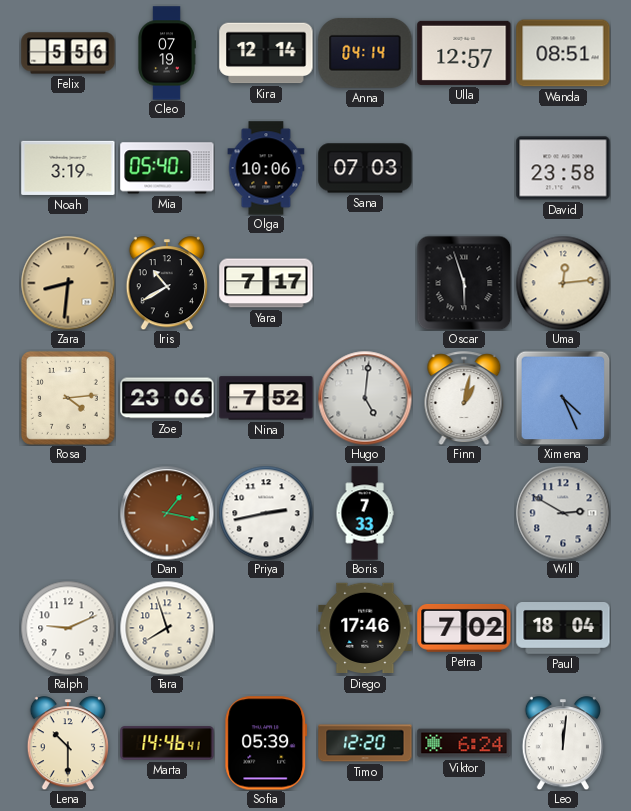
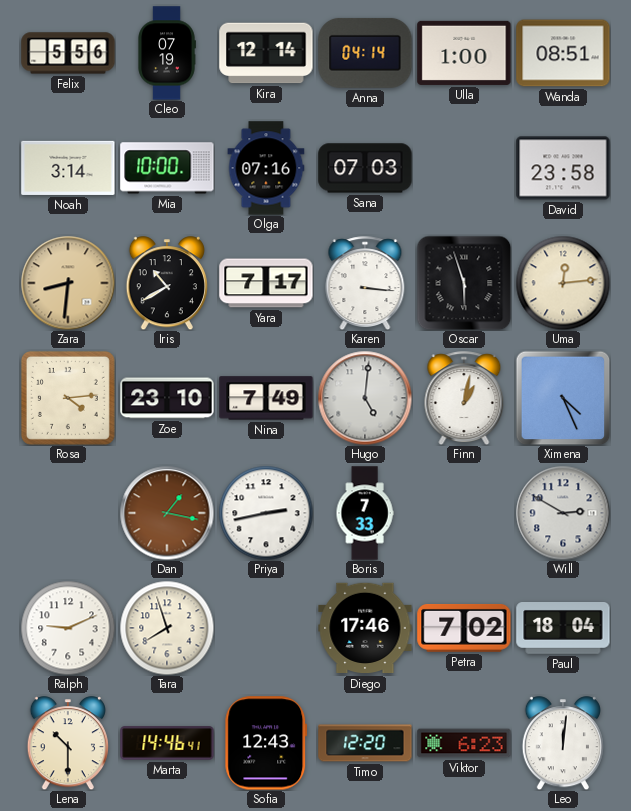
Ulla: 12:57 -> 1:00
Noah: 3:19 -> 3:14
Mia: 05:40 -> 10:00
Olga: 10:06 -> 07:16
Karen: none -> 3:16
Zoe: 23:06 -> 23:10
Nina: 7:52 -> 7:49
Sofia: 05:39 -> 12:43
Viktor: 6:24 -> 6:23
